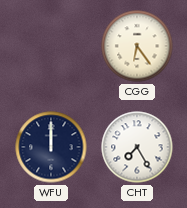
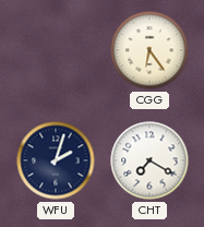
WFU: 12:00 -> 2:03
CHT: 7:25 -> 7:20
